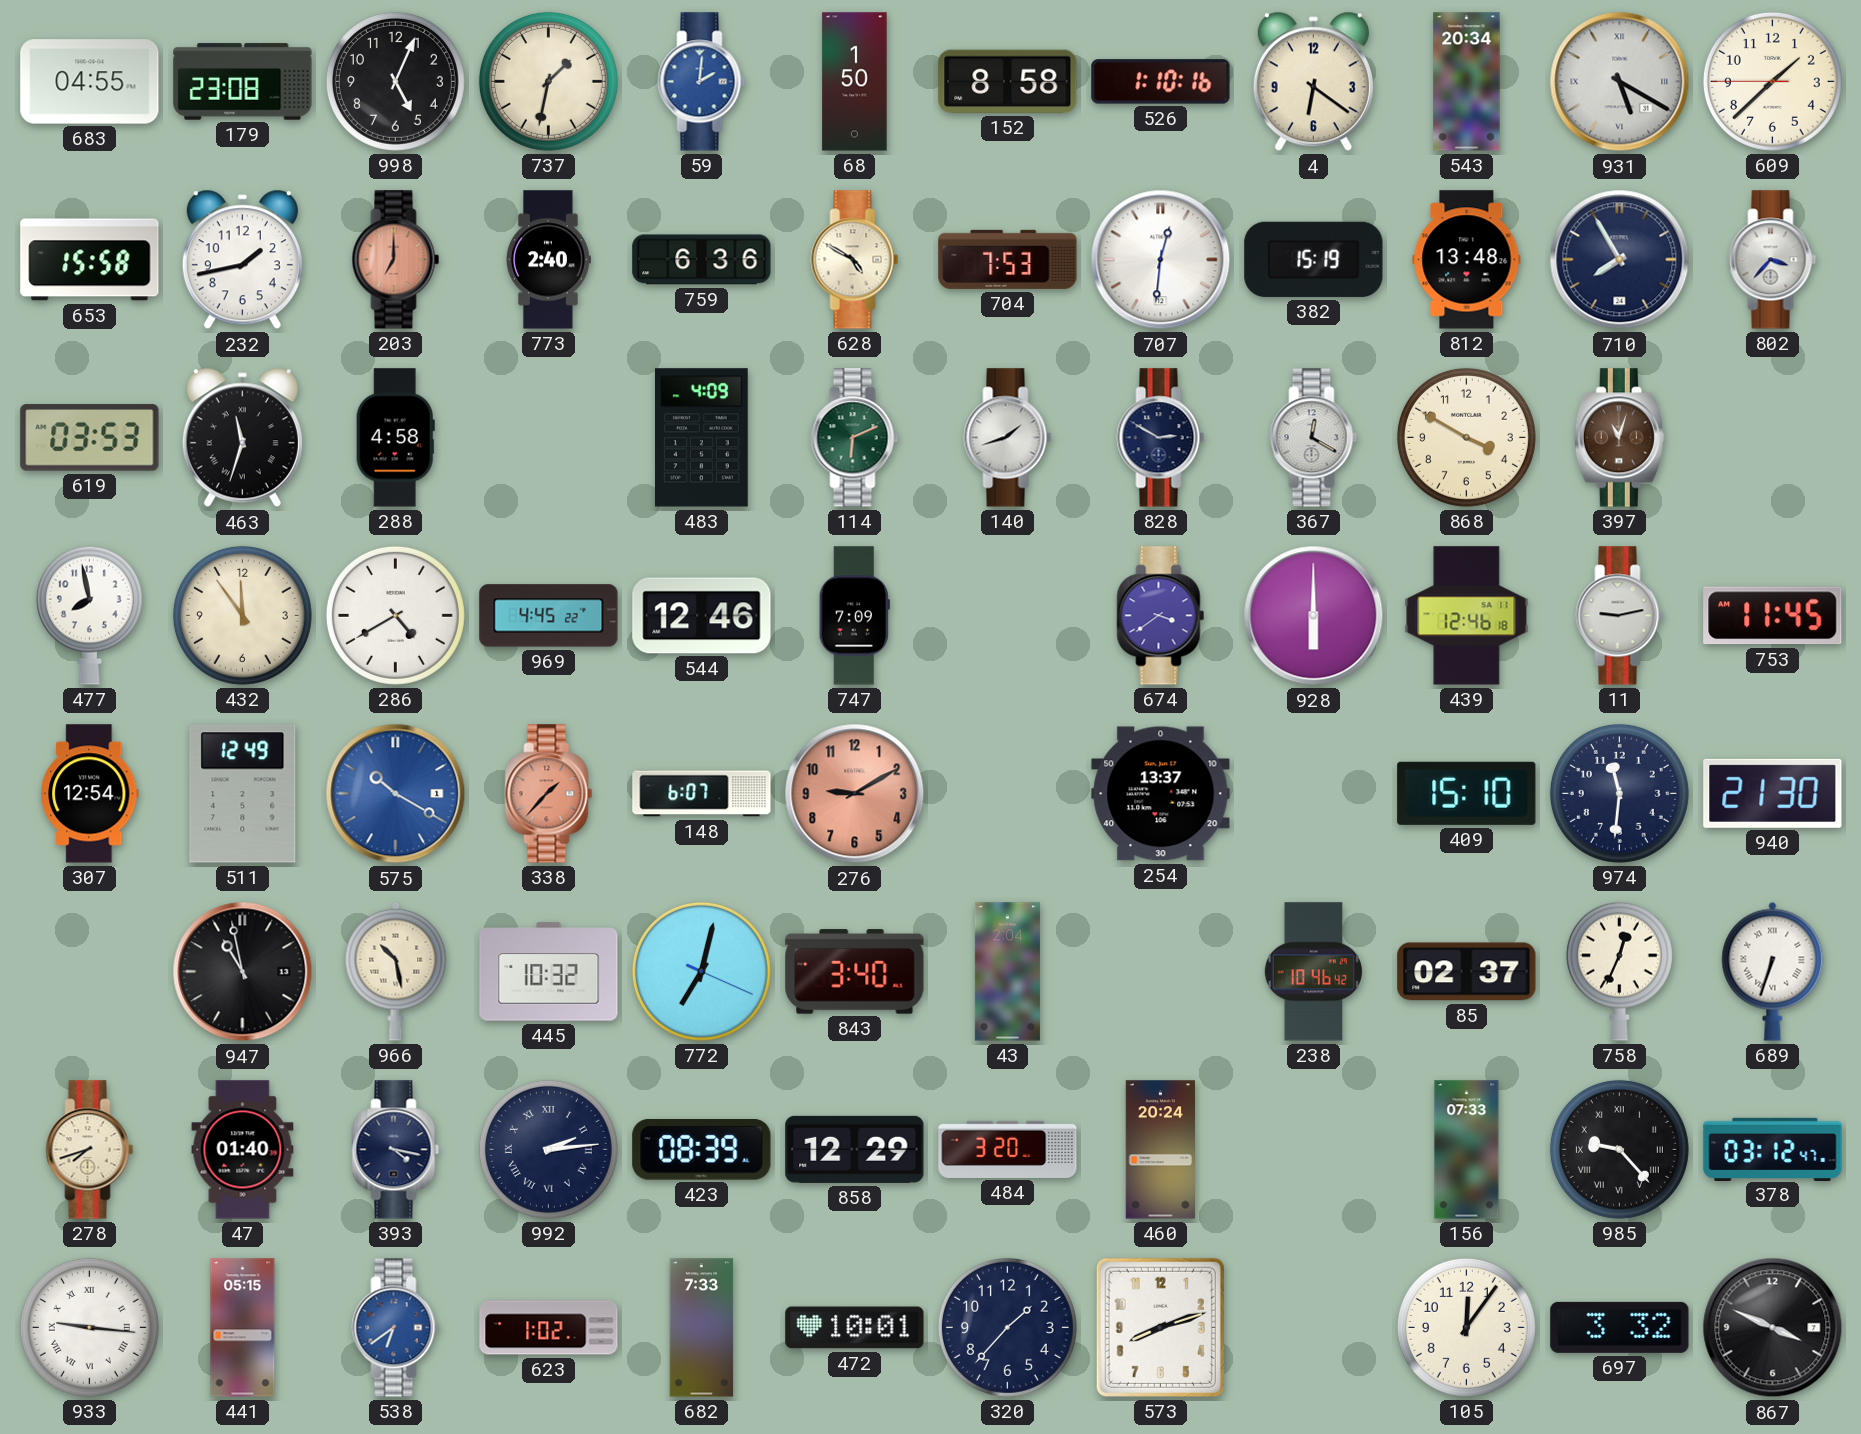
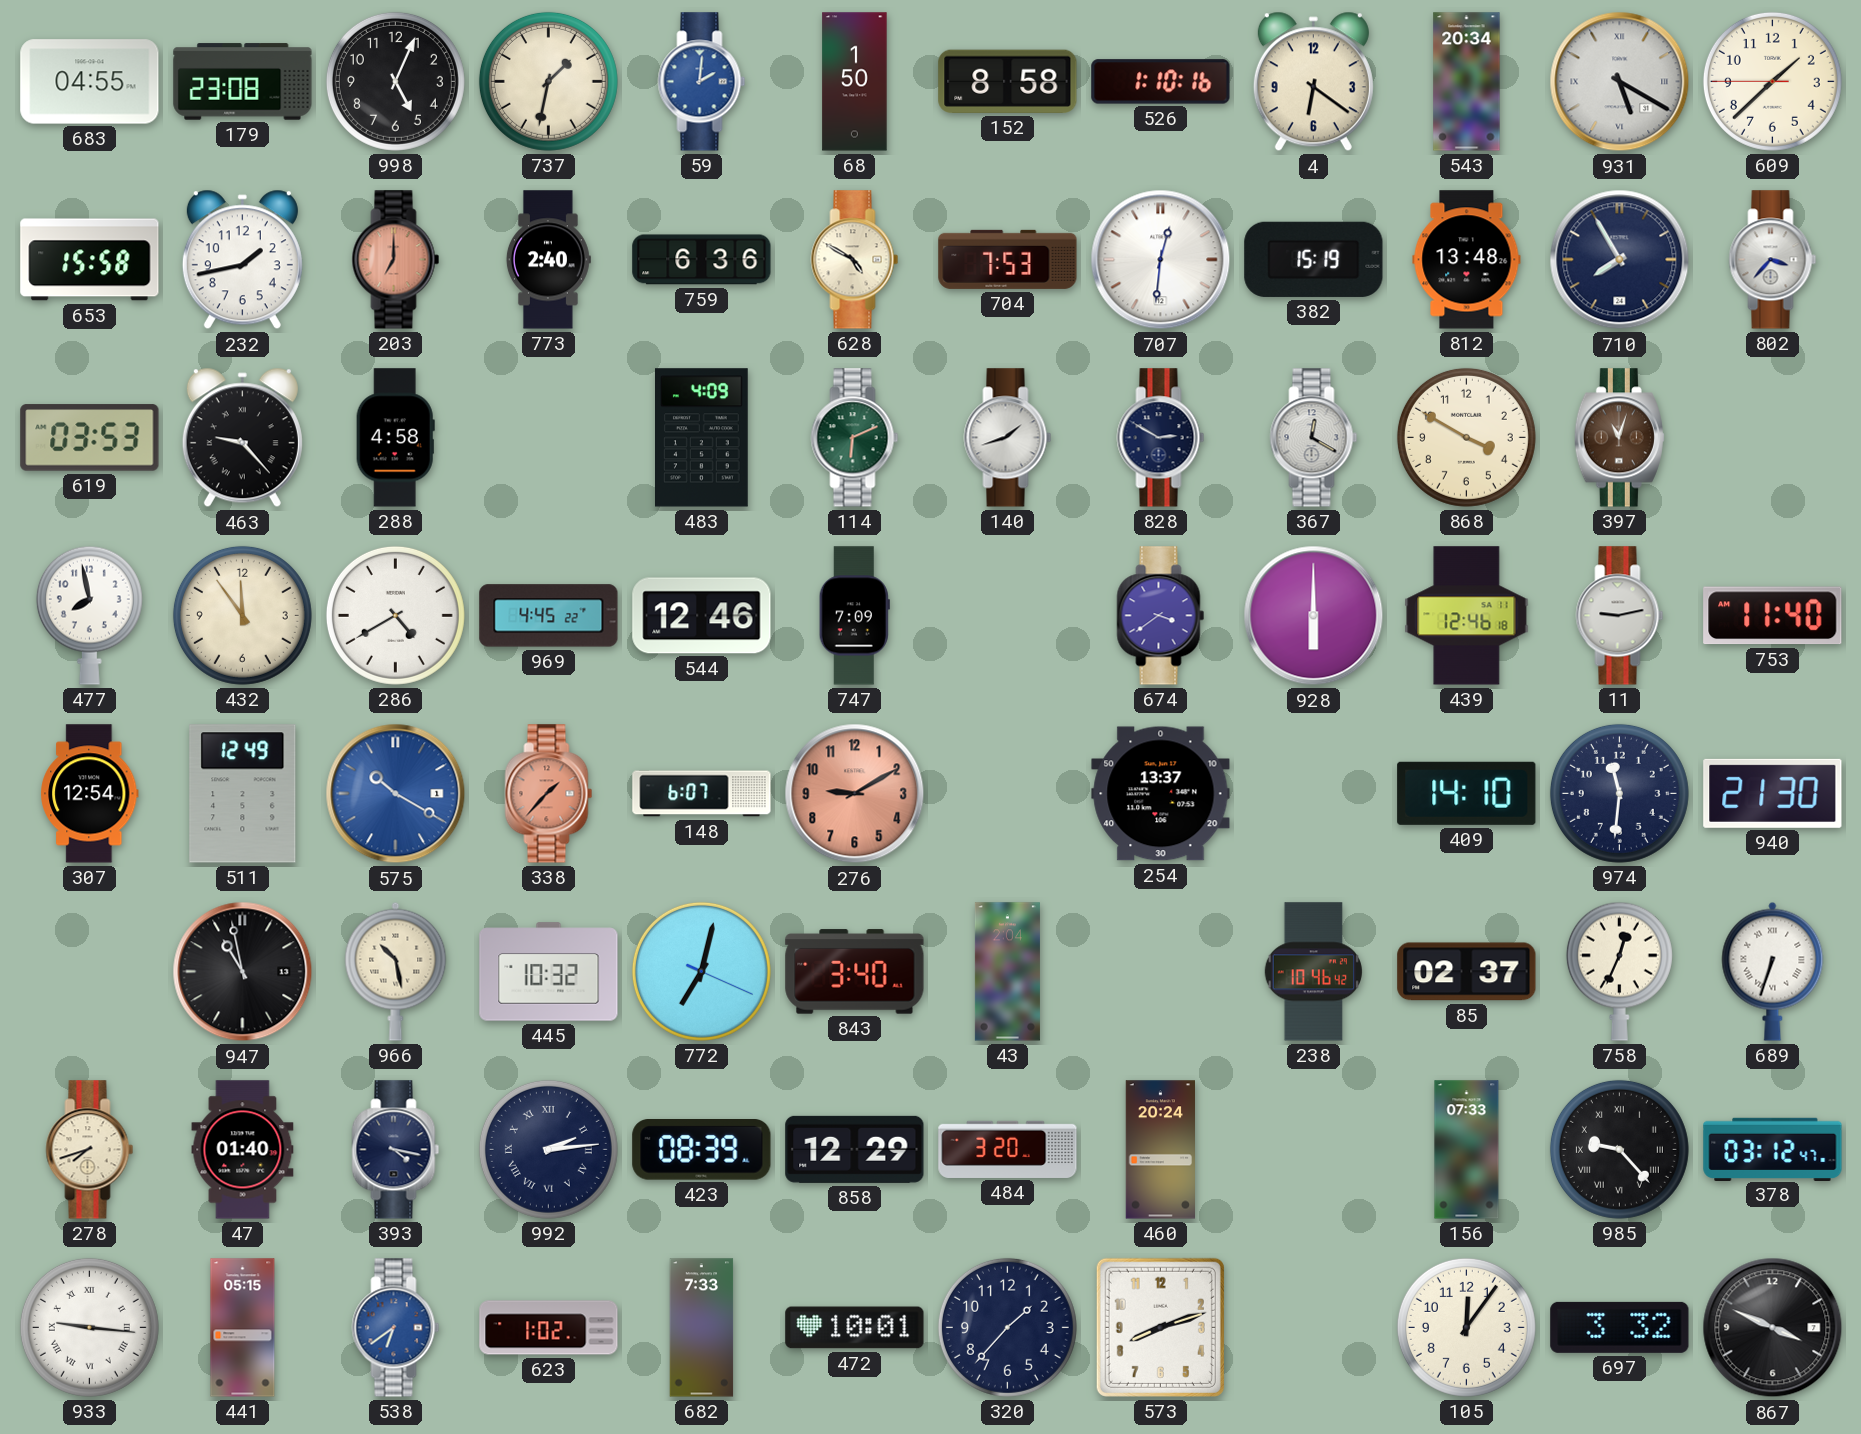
463: 11:33 -> 9:23
753: 11:45 -> 11:40
409: 15:10 -> 14:10
